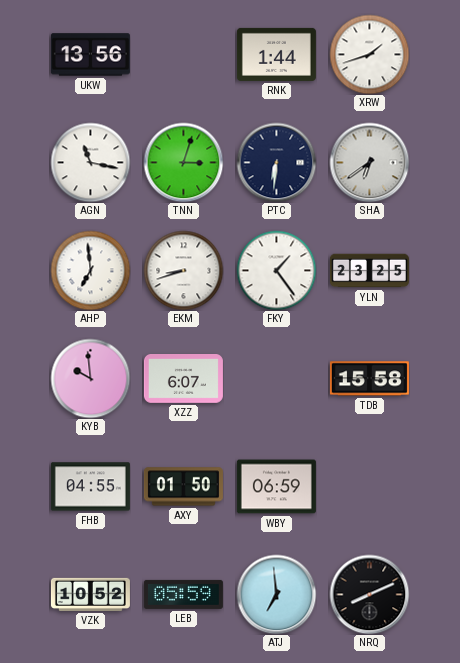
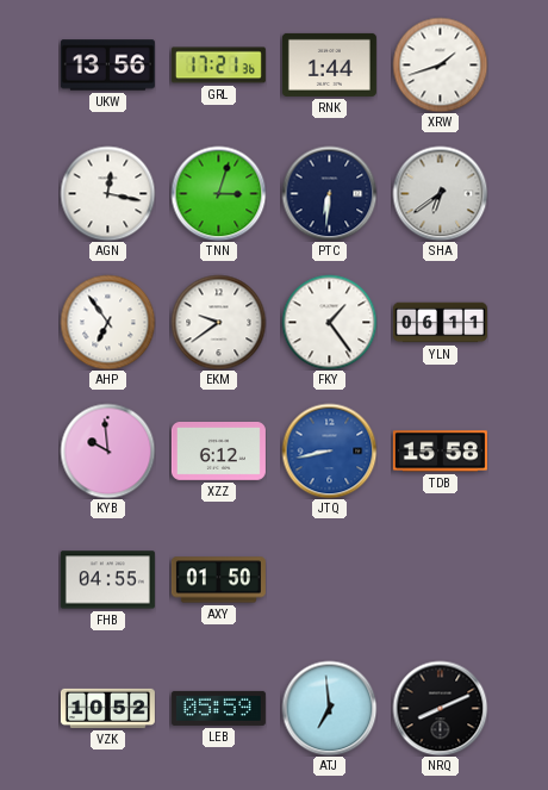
GRL: none -> 17:21
AGN: 11:17 -> 12:17
AHP: 6:59 -> 6:54
EKM: 8:42 -> 9:39
YLN: 23:25 -> 06:11
XZZ: 6:07 -> 6:12
JTQ: none -> 8:43
WBY: 06:59 -> none
